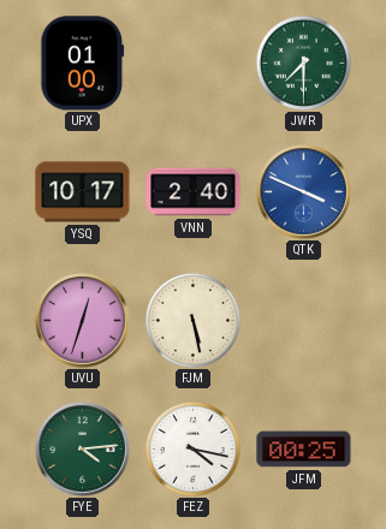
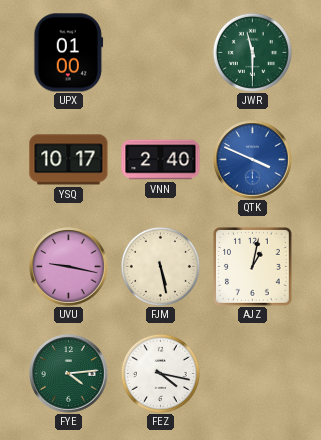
JWR: 7:30 -> 11:30
UVU: 12:33 -> 9:17
AJZ: none -> 1:02
JFM: 00:25 -> none
